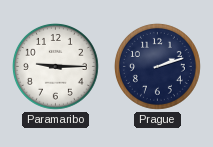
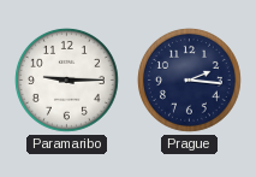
Prague: 2:12 -> 2:16
